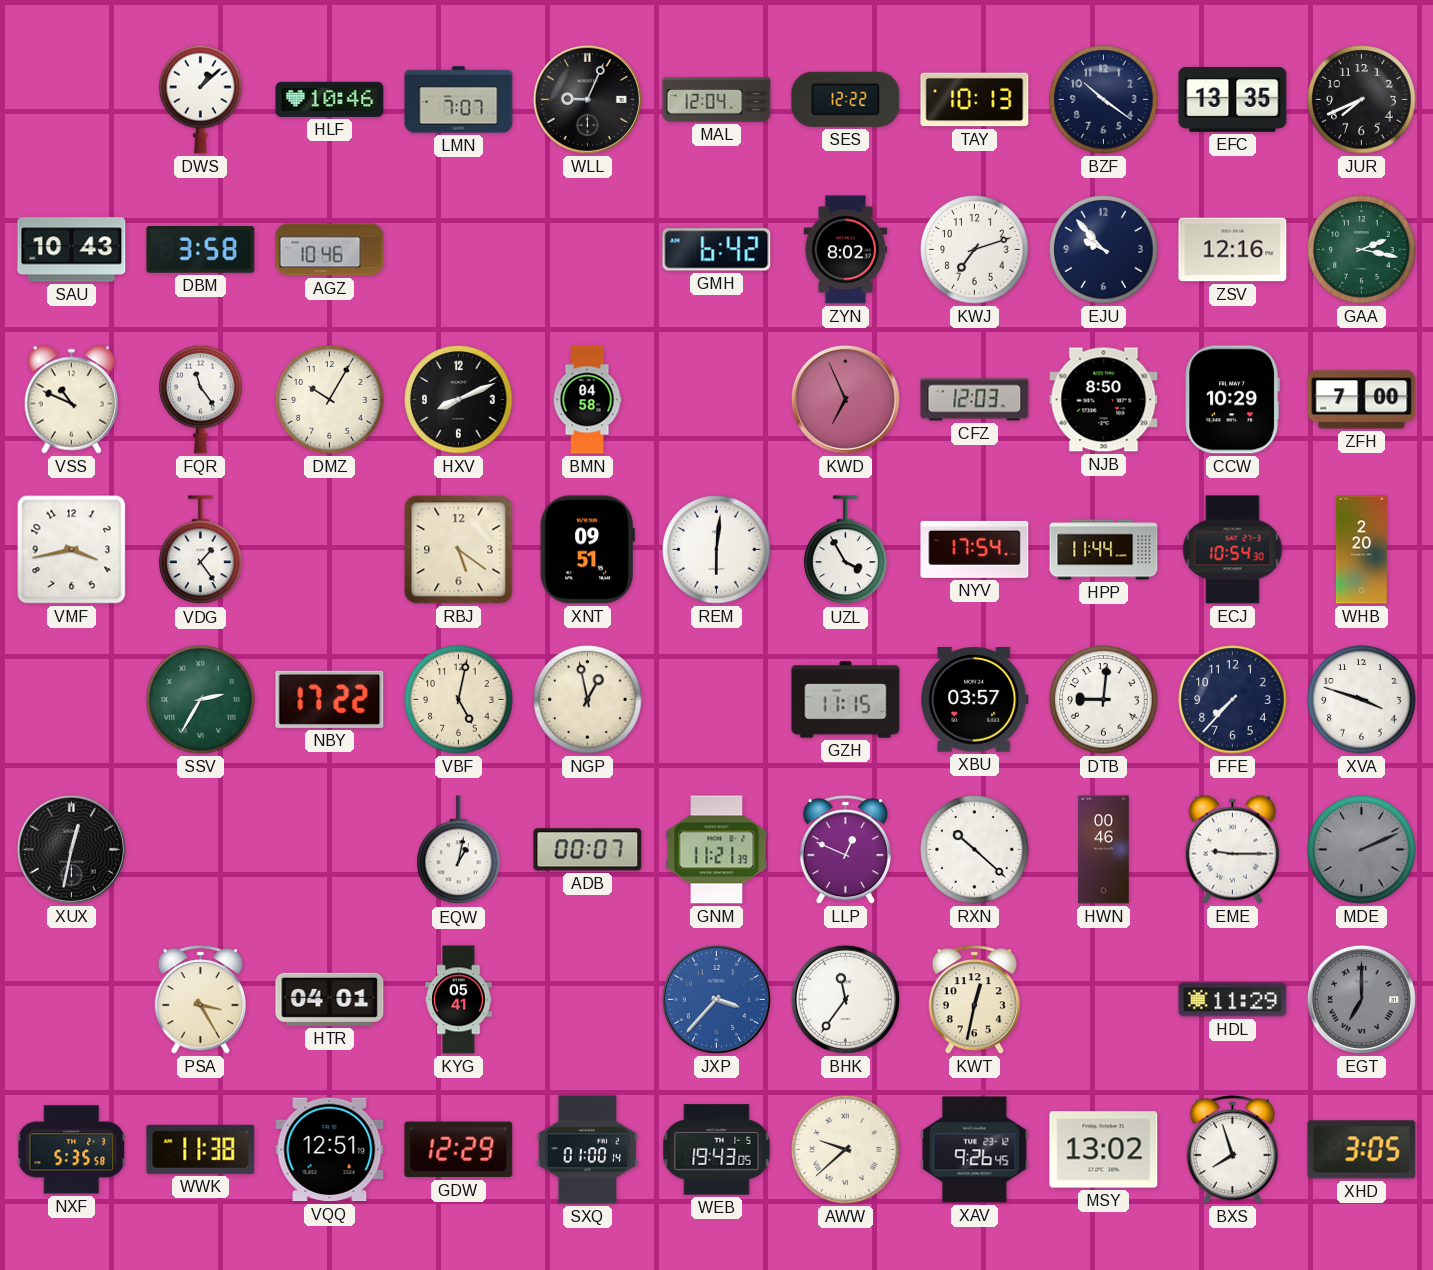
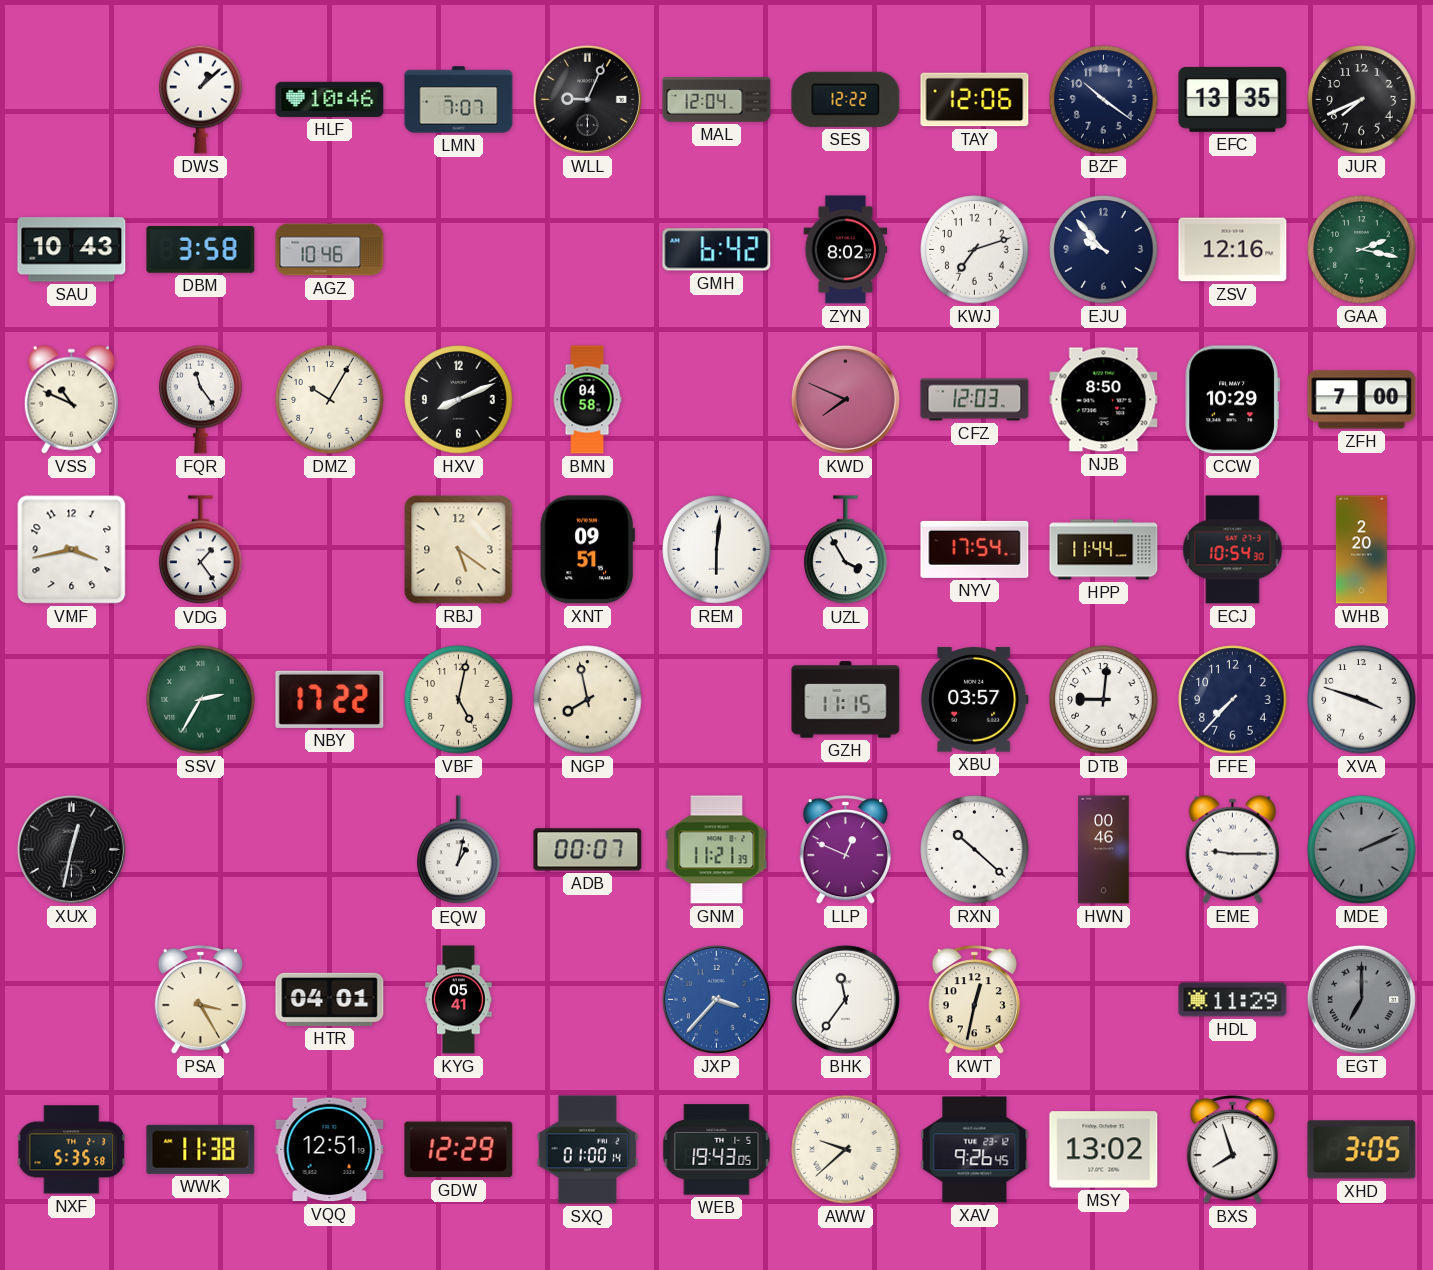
TAY: 10:13 -> 12:06
KWD: 6:56 -> 7:49
NGP: 12:58 -> 7:58
